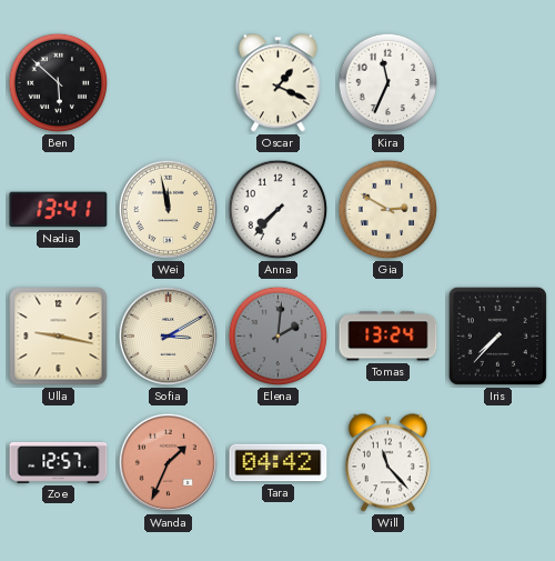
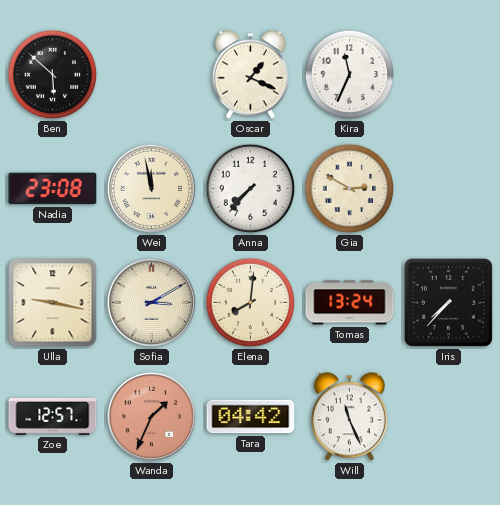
Nadia: 13:41 -> 23:08
Elena: 2:01 -> 8:01
Elena dial: grey -> cream
Will: 11:23 -> 11:26
